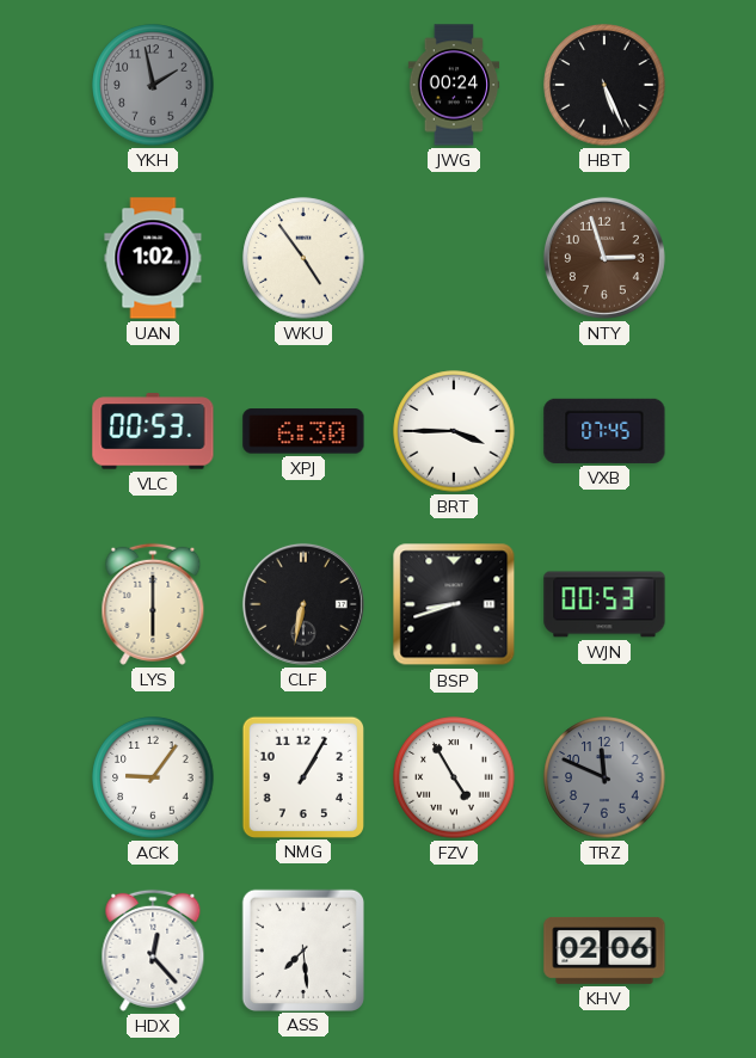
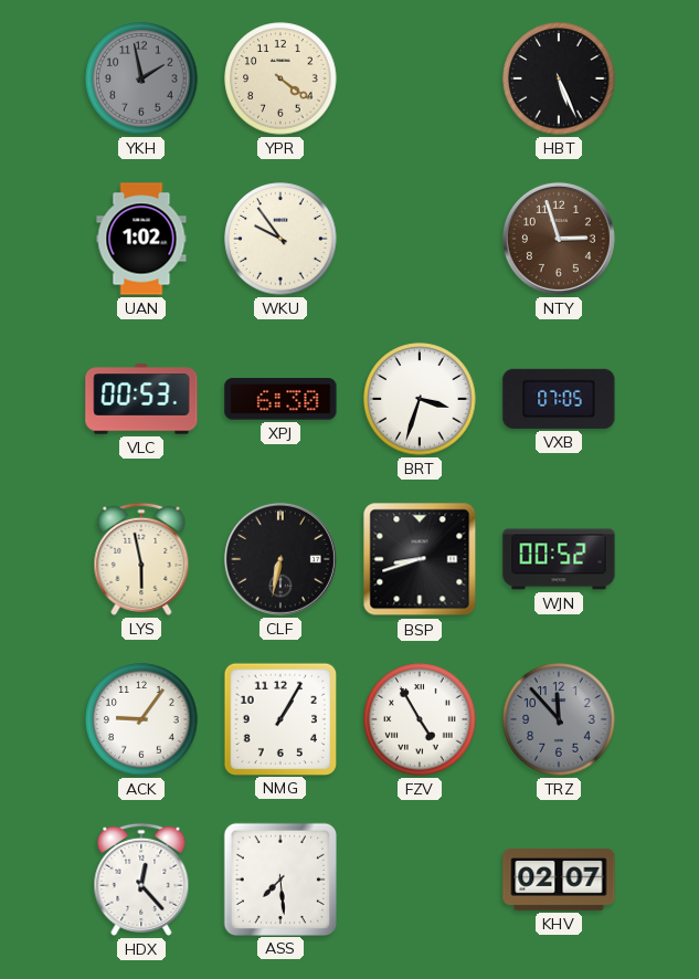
YPR: none -> 4:21
JWG: 00:24 -> none
WKU: 4:54 -> 9:54
BRT: 3:45 -> 3:33
VXB: 07:45 -> 07:05
LYS: 6:00 -> 5:58
WJN: 00:53 -> 00:52
TRZ: 11:49 -> 11:53
KHV: 02:06 -> 02:07
